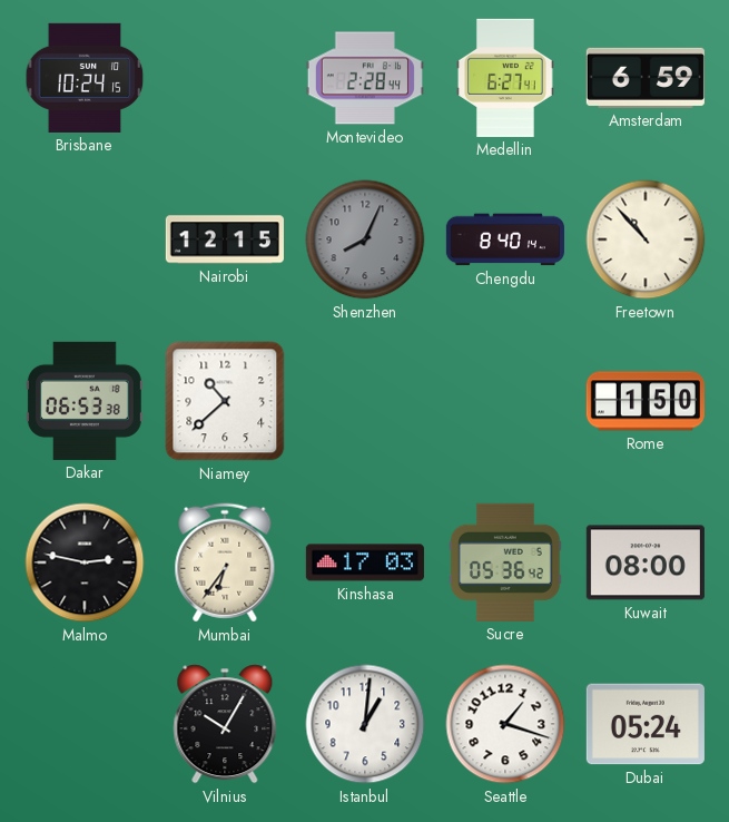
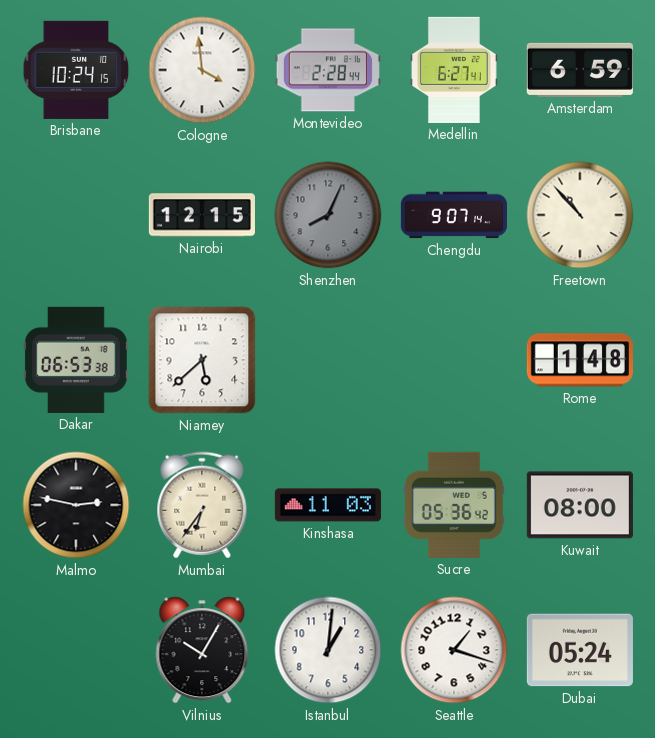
Cologne: none -> 3:59
Chengdu: 8:40 -> 9:07
Niamey: 10:38 -> 5:38
Rome: 1:50 -> 1:48
Kinshasa: 17:03 -> 11:03
